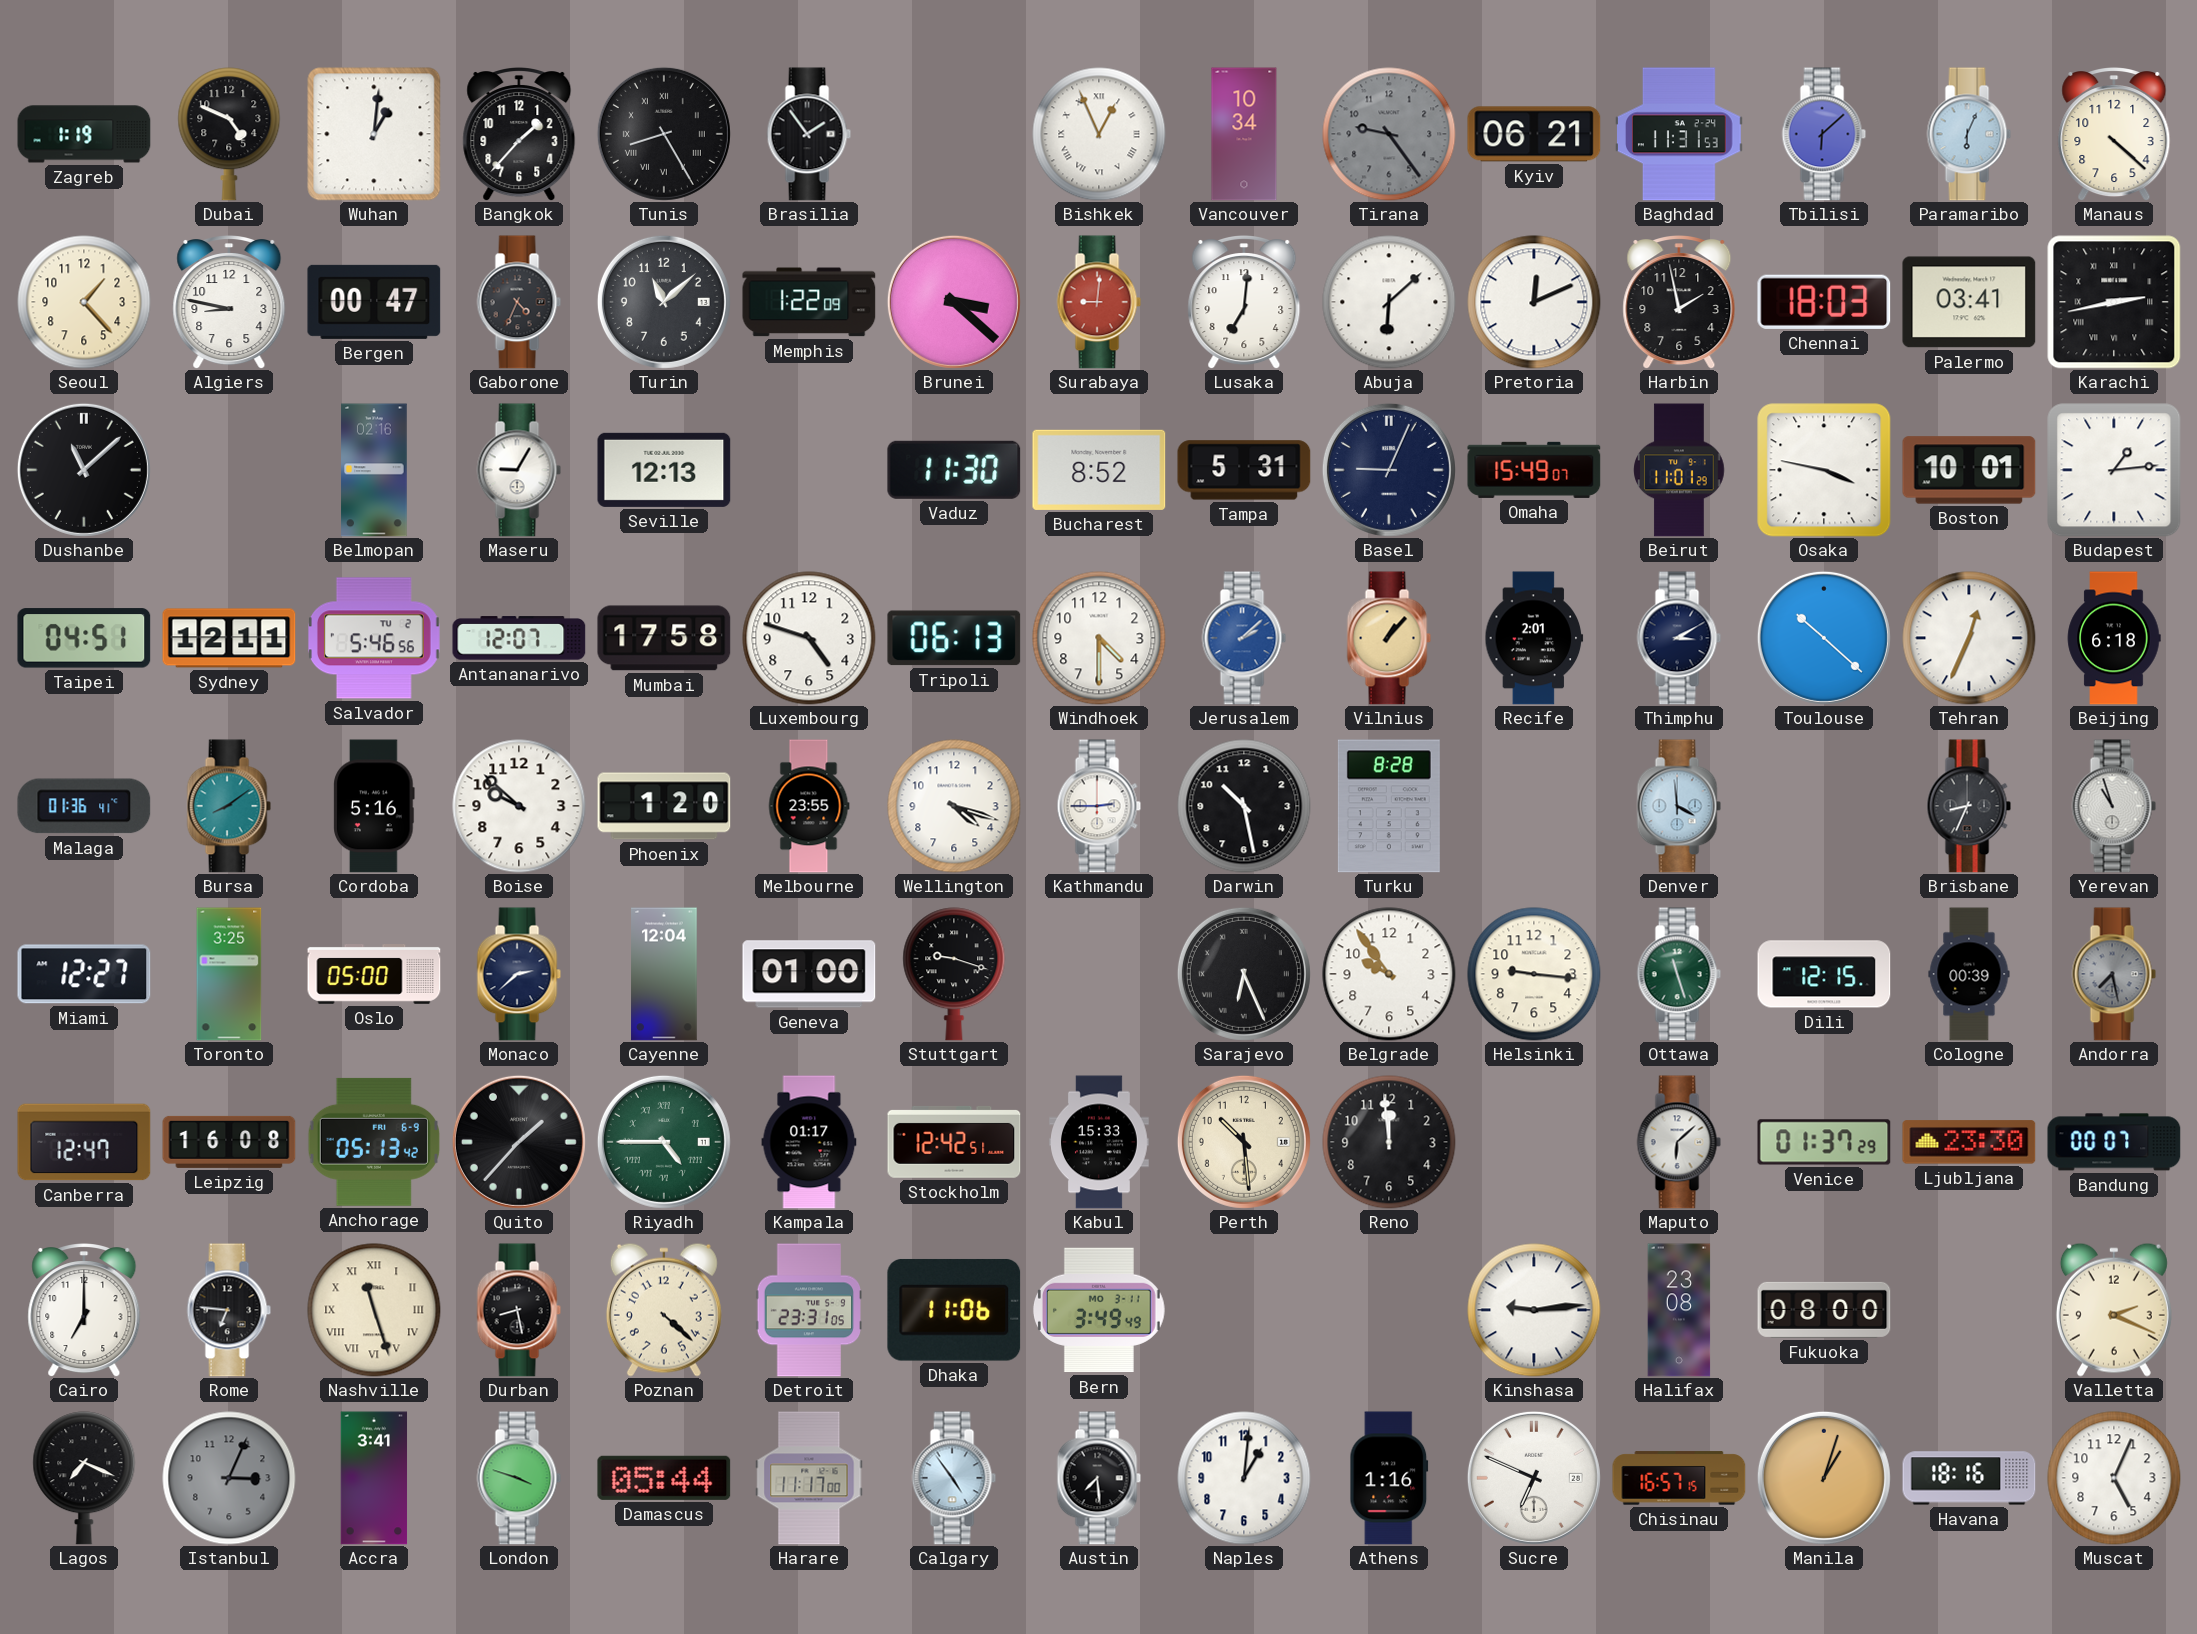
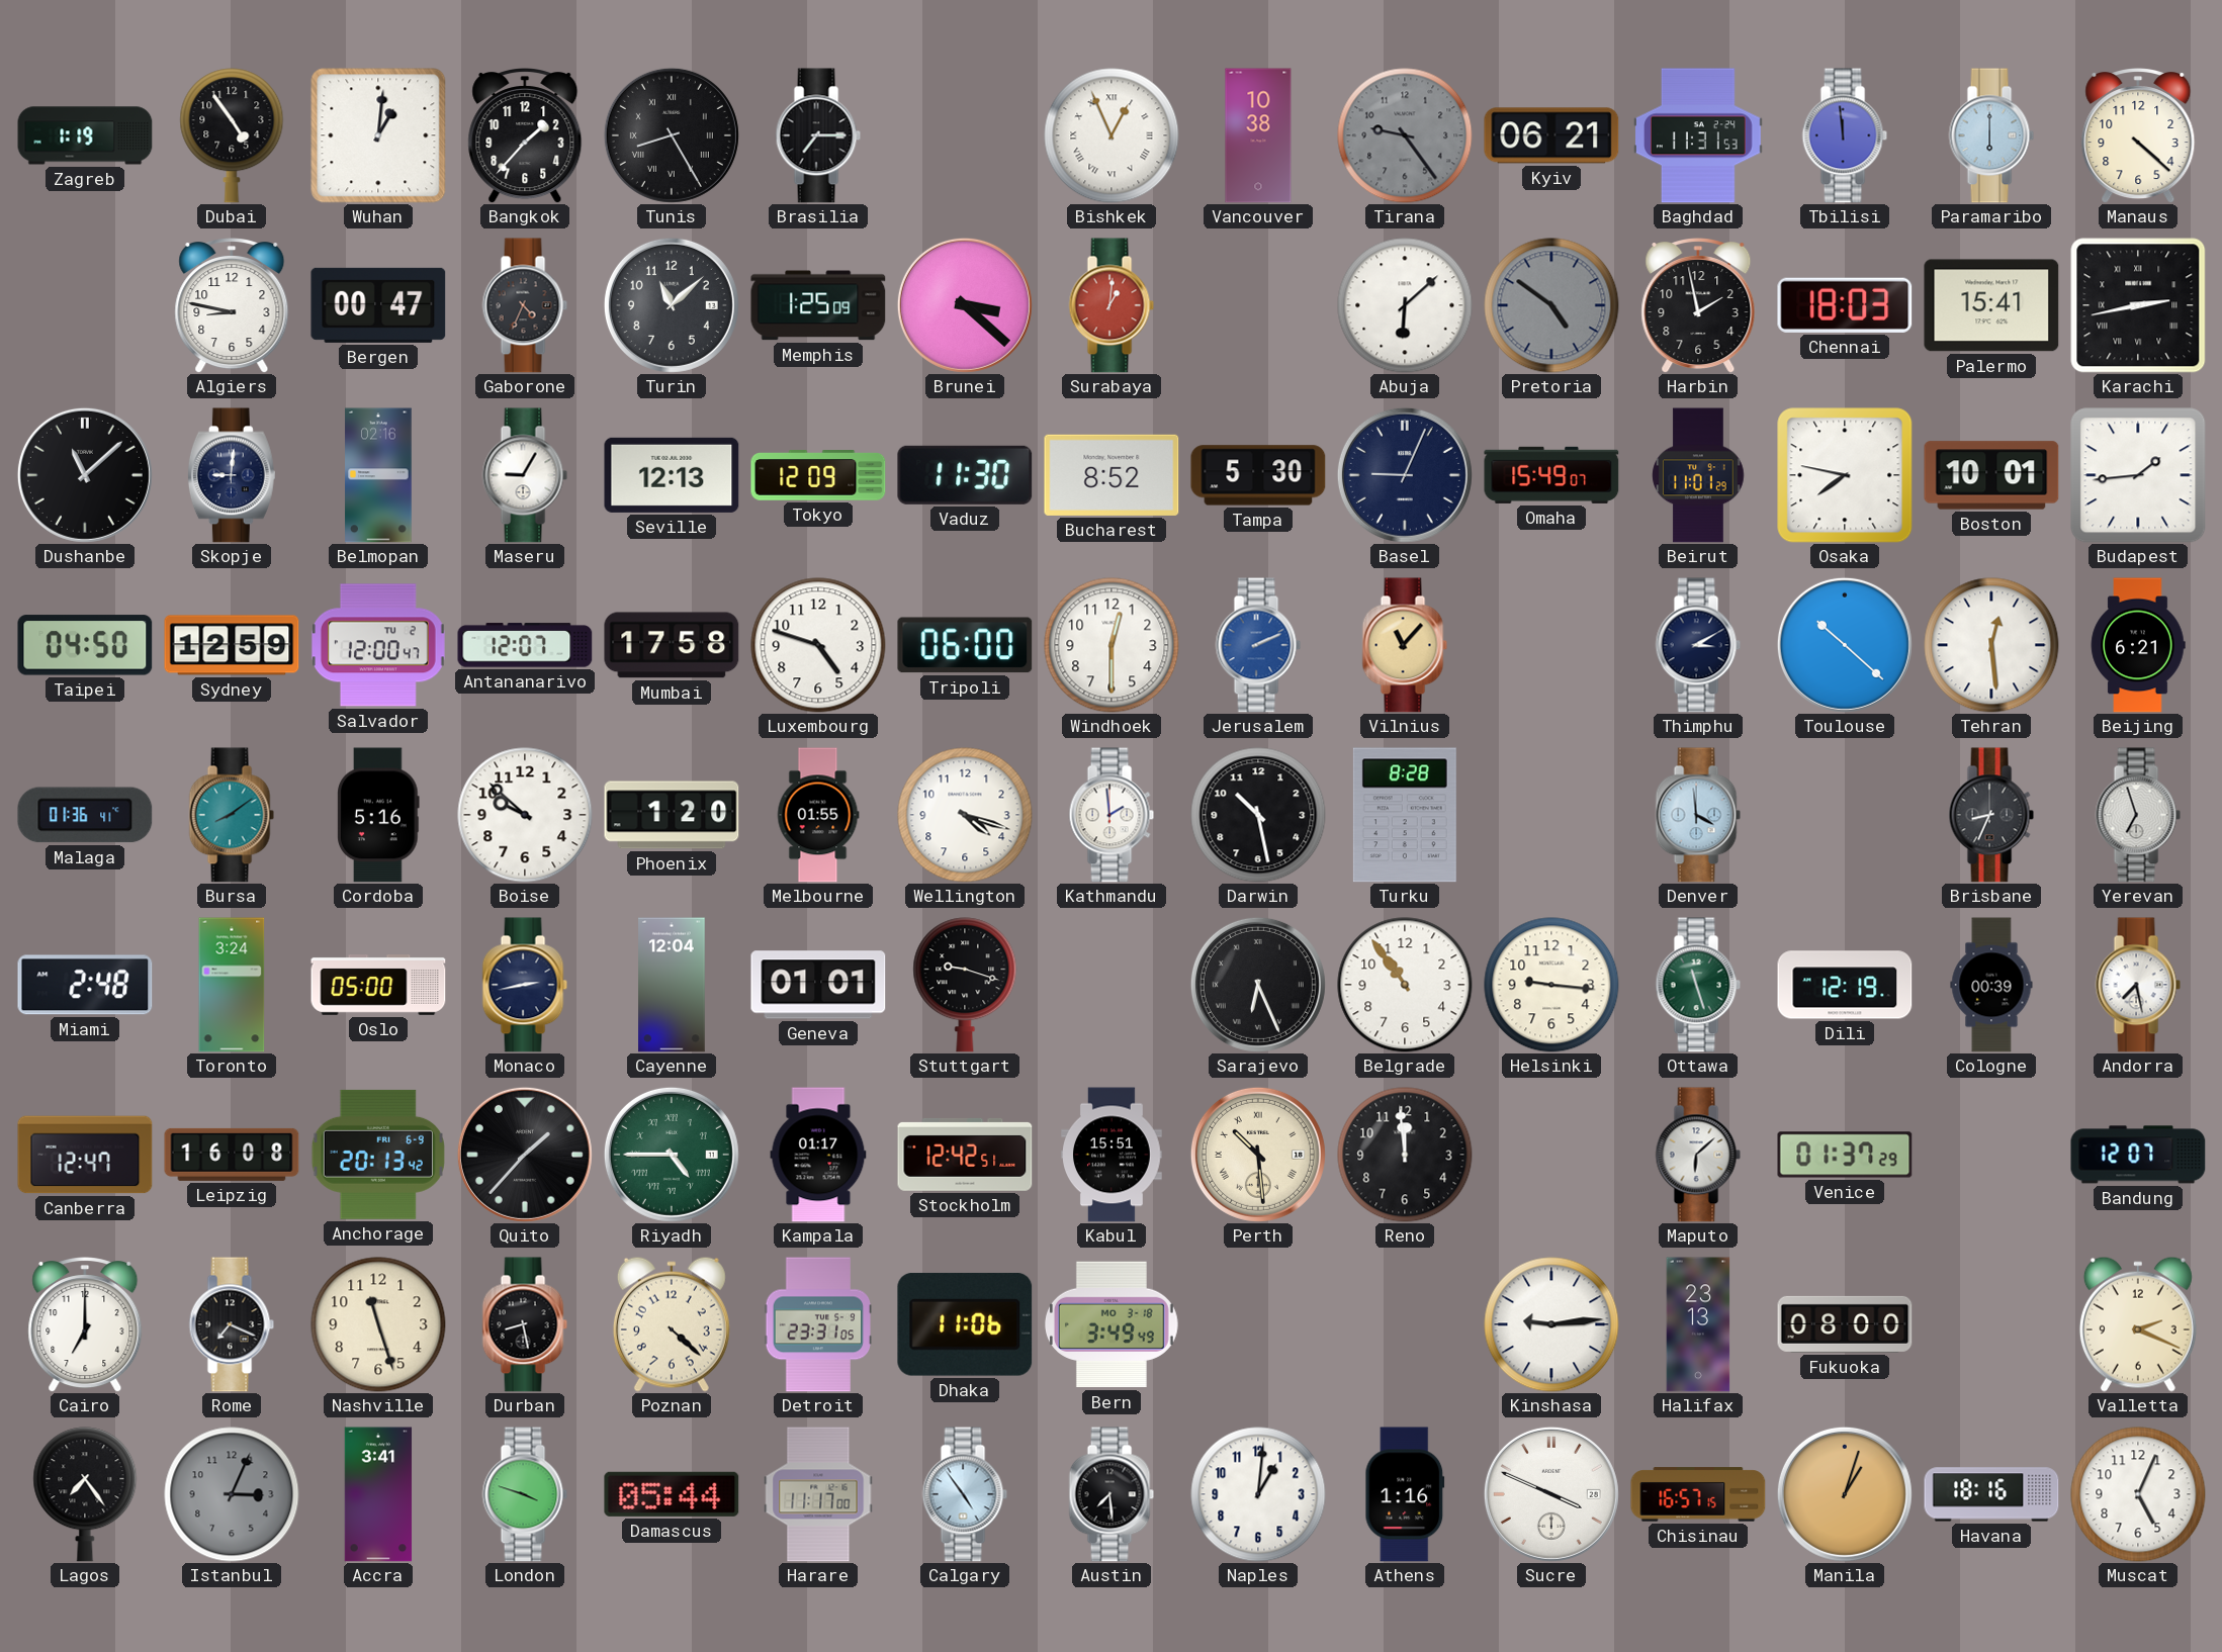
Dubai: 4:49 -> 4:54
Brasilia: 1:54 -> 7:15
Vancouver: 10:34 -> 10:38
Tbilisi: 6:08 -> 11:59
Paramaribo: 6:04 -> 6:00
Seoul: 1:23 -> none
Memphis: 1:22 -> 1:25
Surabaya: 9:01 -> 1:01
Lusaka: 7:01 -> none
Pretoria: 12:11 -> 4:51
Pretoria dial: white -> grey
Palermo: 03:41 -> 15:41
Skopje: none -> 9:01
Tokyo: none -> 12:09
Tampa: 5:31 -> 5:30
Osaka: 3:47 -> 7:47
Budapest: 1:14 -> 1:44
Taipei: 04:51 -> 04:50
Sydney: 12:11 -> 12:59
Salvador: 5:46 -> 12:00
Tripoli: 06:13 -> 06:00
Windhoek: 4:30 -> 12:30
Jerusalem: 2:08 -> 2:11
Vilnius: 1:07 -> 11:07
Recife: 2:01 -> none
Tehran: 12:34 -> 12:29
Beijing: 6:18 -> 6:21
Melbourne: 23:55 -> 01:55
Kathmandu: 2:45 -> 1:59
Yerevan: 10:57 -> 6:57
Miami: 12:27 -> 2:48
Toronto: 3:25 -> 3:24
Monaco: 2:38 -> 2:43
Geneva: 01:00 -> 01:01
Belgrade: 9:54 -> 10:54
Dili: 12:15 -> 12:19
Andorra dial: grey -> white
Anchorage: 05:13 -> 20:13
Kabul: 15:33 -> 15:51
Perth numerals: Arabic -> Roman
Ljubljana: 23:30 -> none
Bandung: 00:07 -> 12:07
Rome: 6:46 -> 7:19
Nashville numerals: Roman -> Arabic
Bern date: MO 3-11 -> MO 3-18
Halifax: 23:08 -> 23:13
Lagos: 7:19 -> 7:24
Sucre: 6:49 -> 3:49
